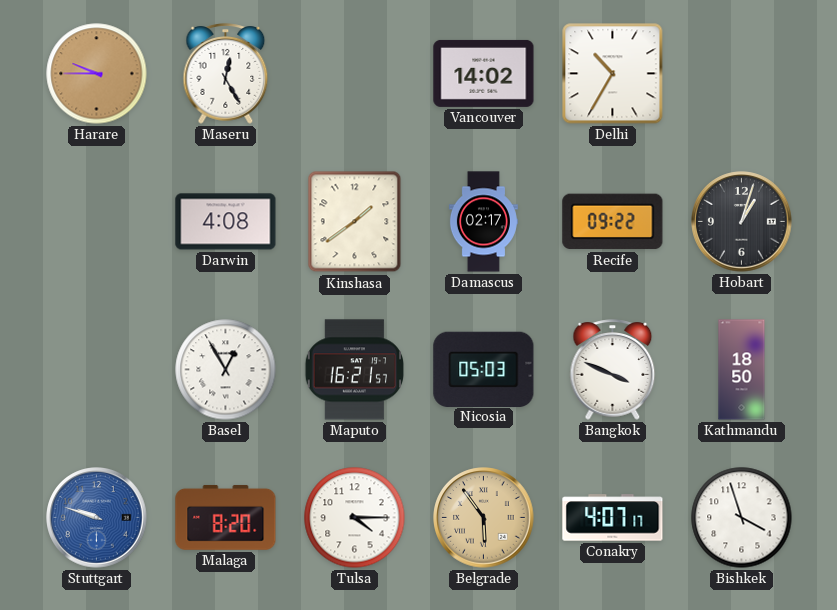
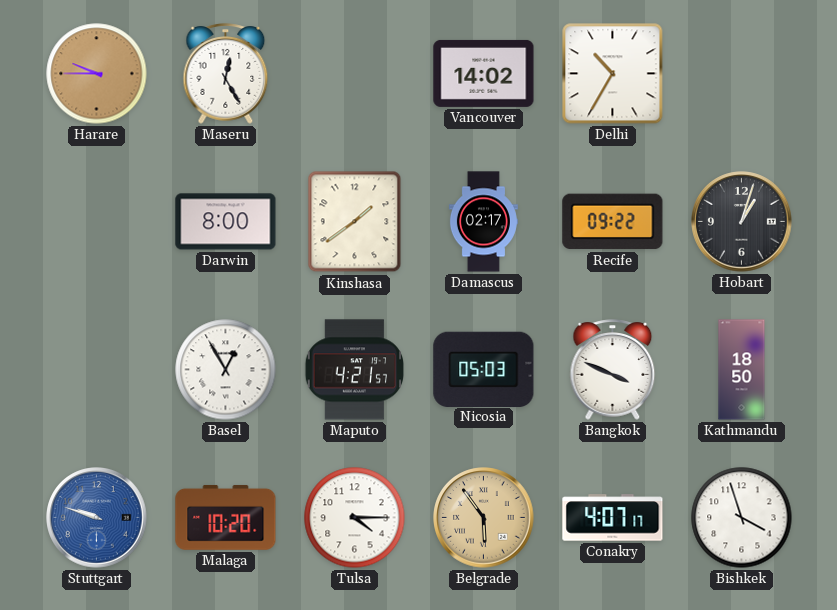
Darwin: 4:08 -> 8:00
Maputo: 16:21 -> 4:21
Malaga: 8:20 -> 10:20
